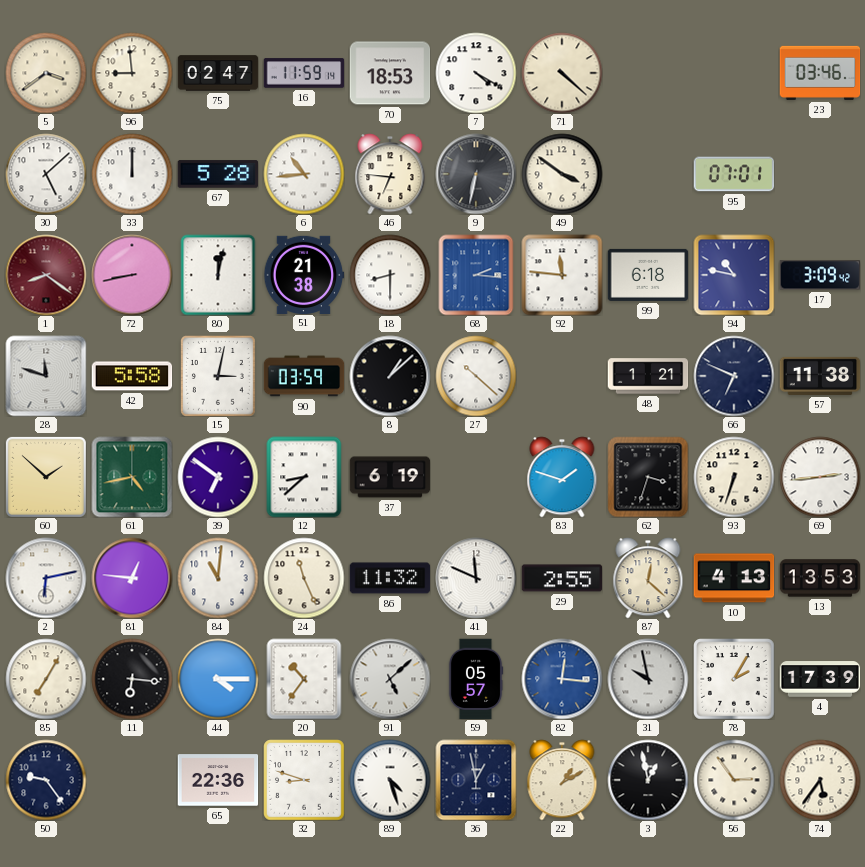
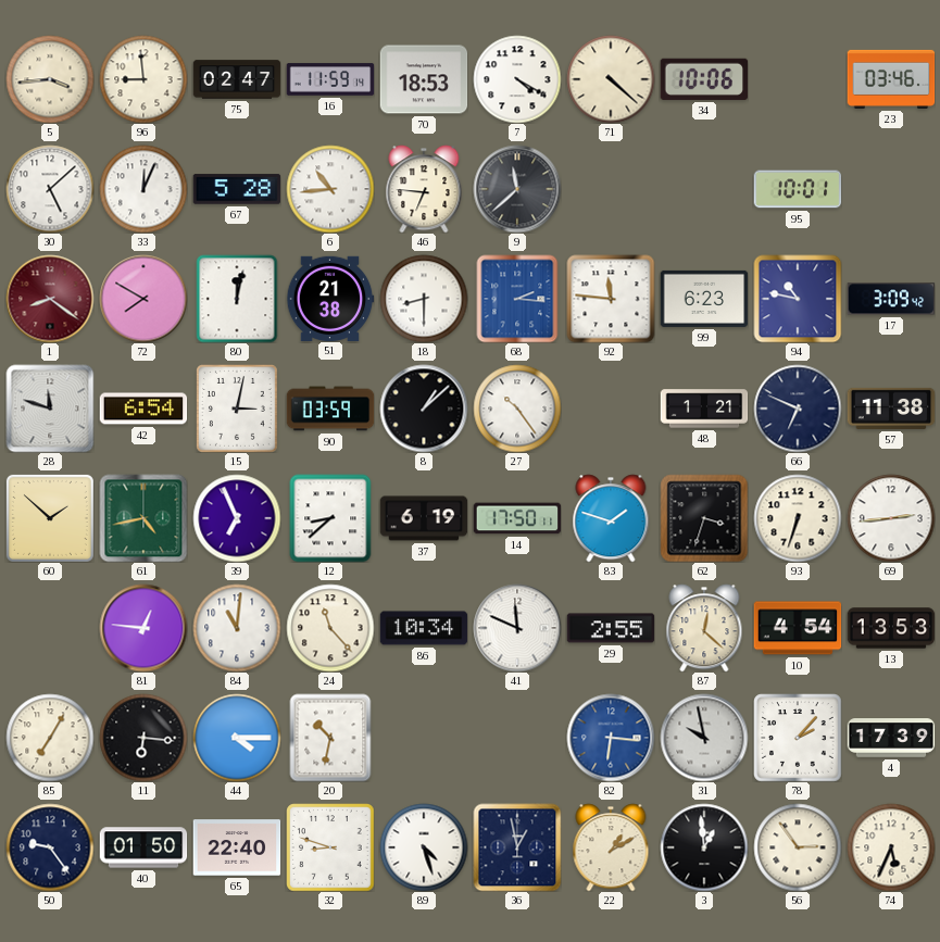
5: 3:39 -> 3:44
34: none -> 10:06
33: 12:00 -> 12:04
9: 6:32 -> 11:38
49: 3:51 -> none
95: 07:01 -> 10:01
72: 8:43 -> 7:50
99: 6:18 -> 6:23
42: 5:58 -> 6:54
27: 10:22 -> 10:24
39: 6:51 -> 6:56
14: none -> 17:50
2: 6:13 -> none
24: 11:26 -> 11:23
86: 11:32 -> 10:34
10: 4:13 -> 4:54
20: 10:36 -> 10:32
91: 5:08 -> none
59: 05:57 -> none
82: 12:16 -> 6:16
78: 2:05 -> 2:07
40: none -> 01:50
65: 22:36 -> 22:40
3: 12:58 -> 12:59
74: 5:36 -> 5:34
